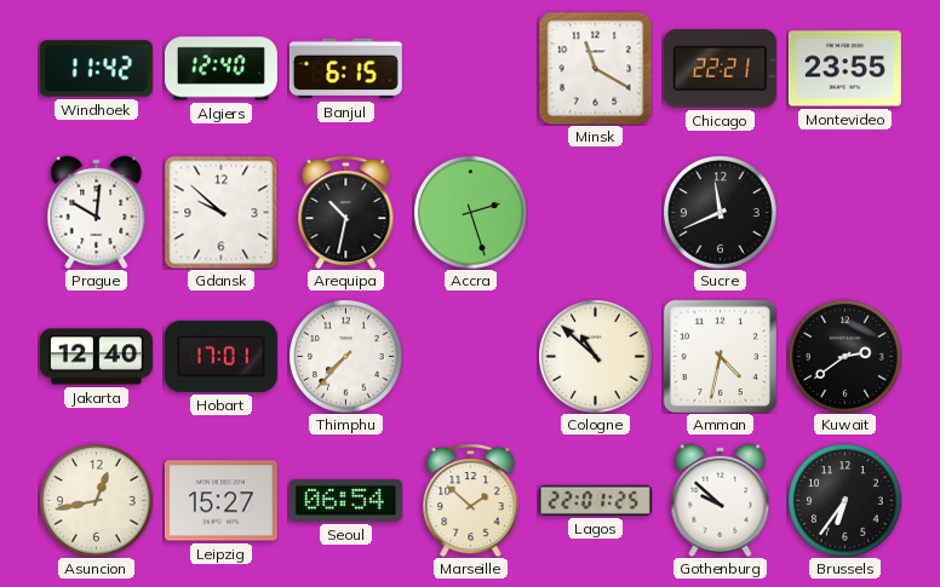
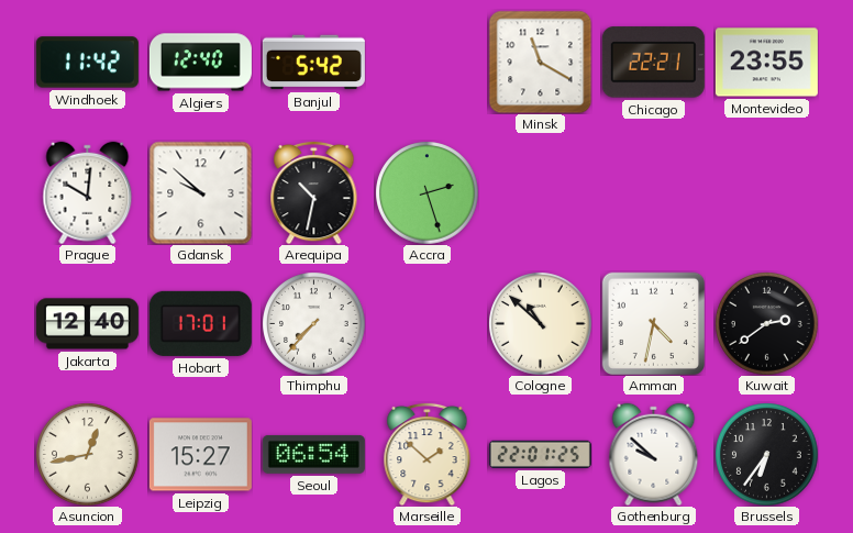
Banjul: 6:15 -> 5:42
Sucre: 11:41 -> none
